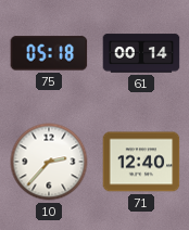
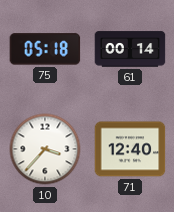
10: 2:37 -> 3:37
